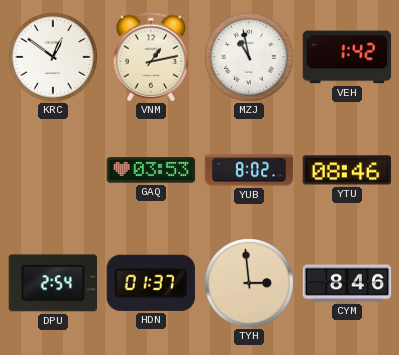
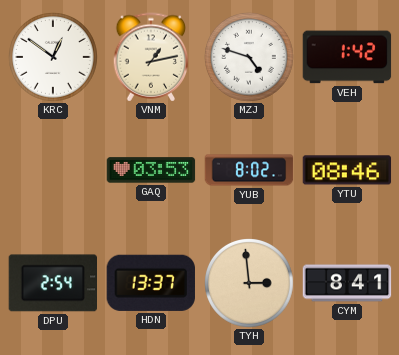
MZJ: 10:58 -> 4:48
HDN: 01:37 -> 13:37
CYM: 8:46 -> 8:41
